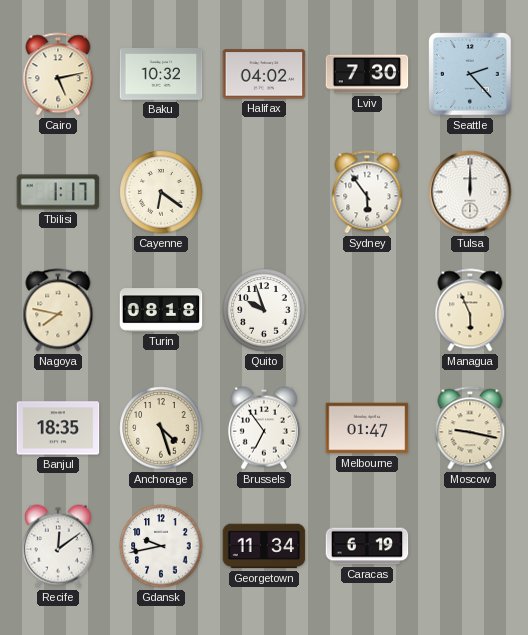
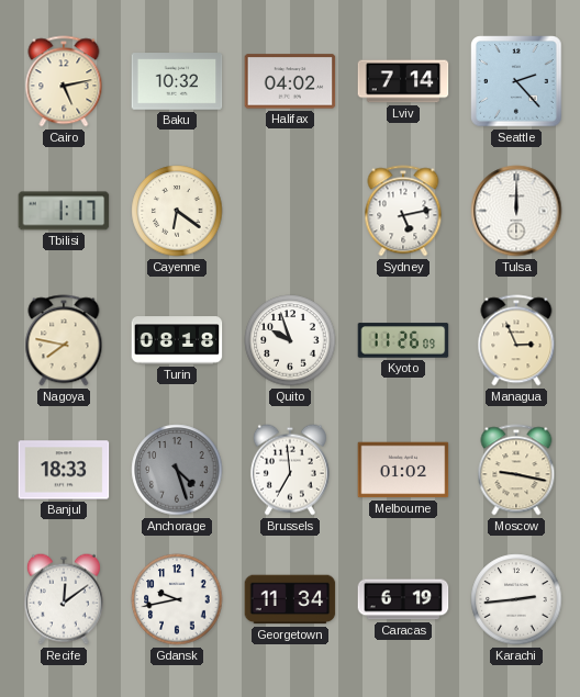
Lviv: 7:30 -> 7:14
Sydney: 5:54 -> 5:13
Kyoto: none -> 11:26
Managua: 5:56 -> 2:56
Banjul: 18:35 -> 18:33
Anchorage dial: cream -> grey
Brussels: 6:54 -> 6:59
Melbourne: 01:47 -> 01:02
Karachi: none -> 2:44
